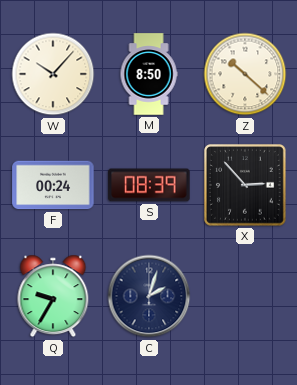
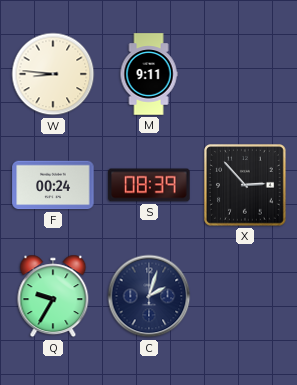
W: 10:07 -> 8:46
M: 8:50 -> 9:11
Z: 10:22 -> none
